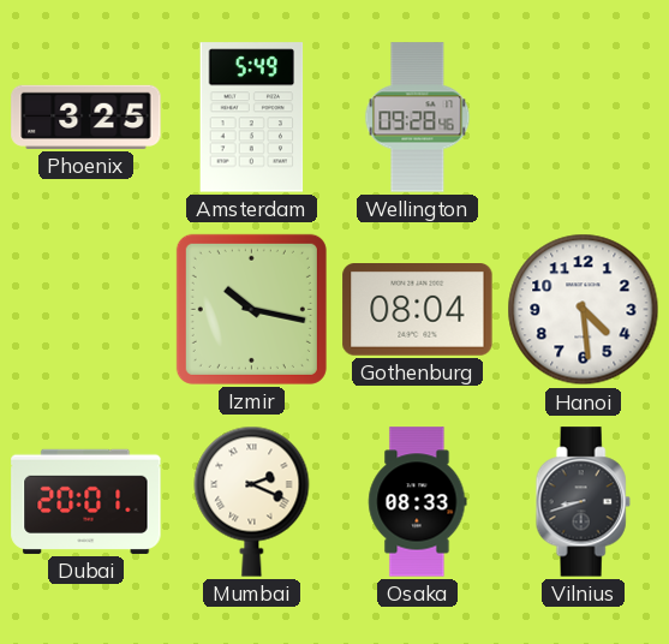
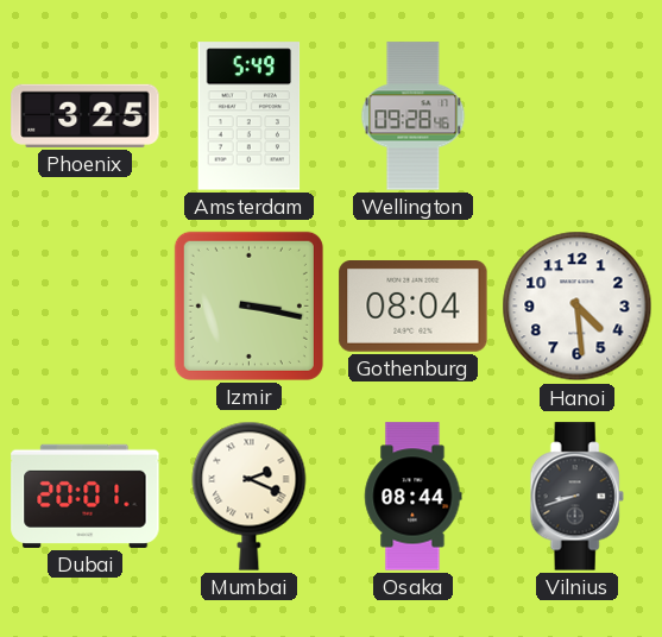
Izmir: 10:17 -> 3:17
Osaka: 08:33 -> 08:44
